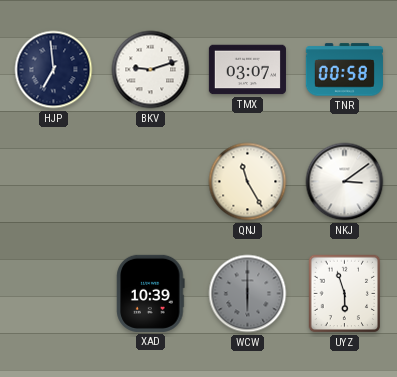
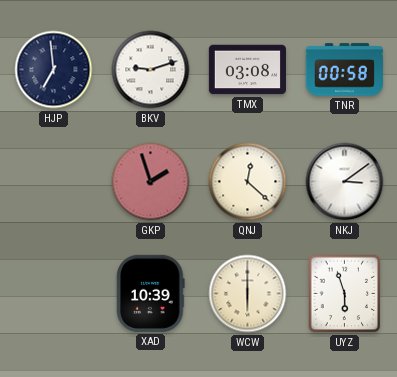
TMX: 03:07 -> 03:08
GKP: none -> 1:57
QNJ: 11:25 -> 12:22
WCW dial: grey -> cream
